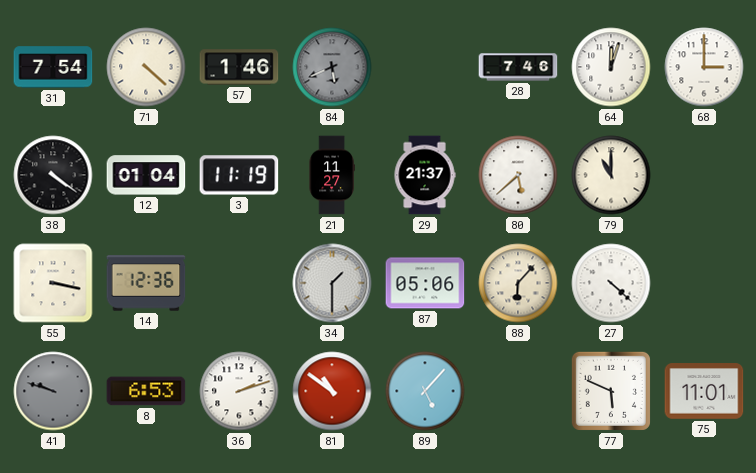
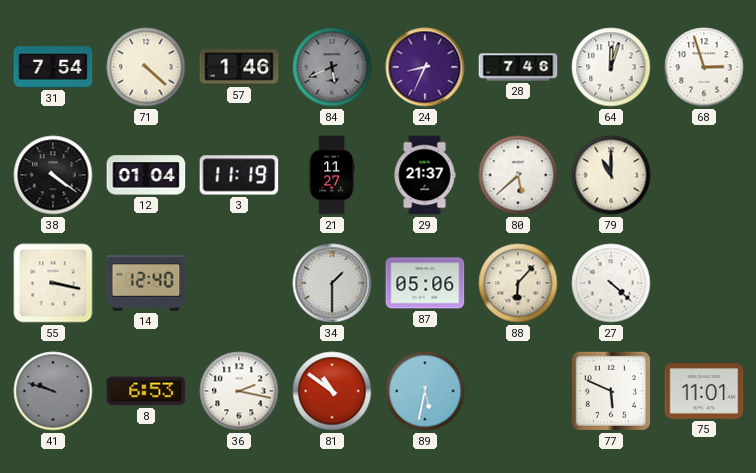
24: none -> 8:34
68: 3:00 -> 2:57
14: 12:36 -> 12:40
36: 2:12 -> 2:17
89: 5:07 -> 5:32
